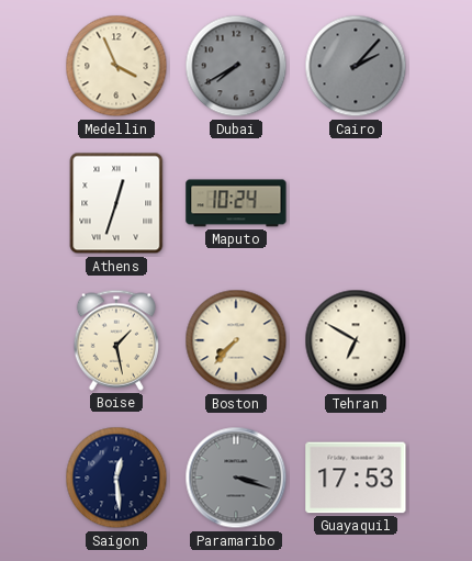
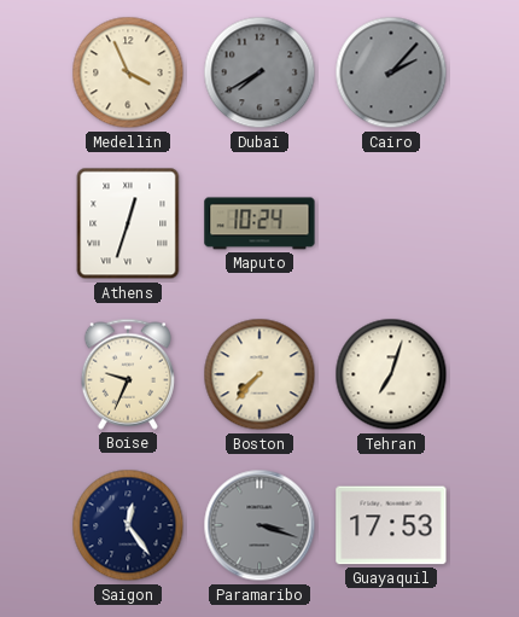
Boise: 1:28 -> 9:34
Tehran: 6:50 -> 7:03
Saigon: 12:29 -> 12:24
